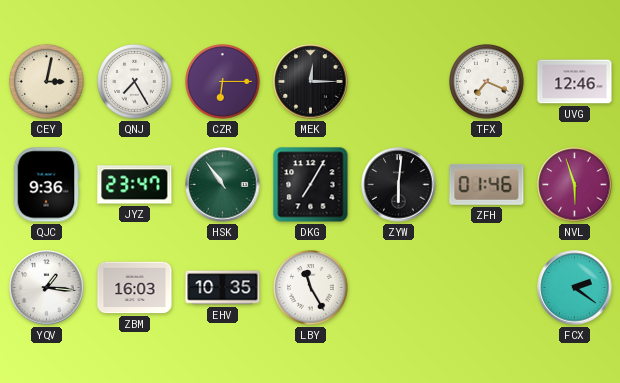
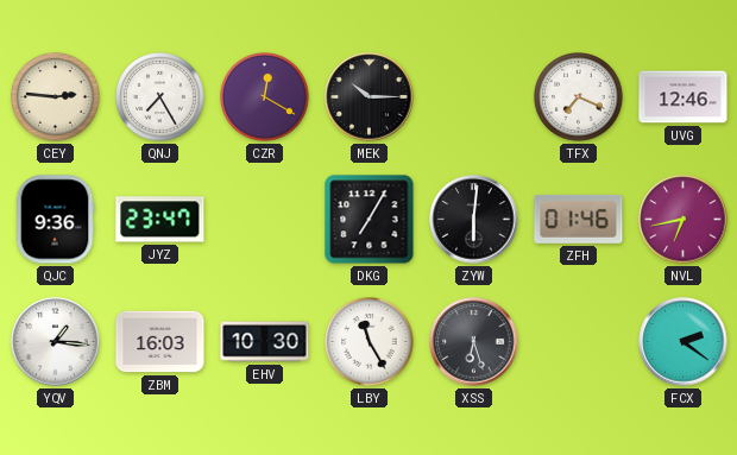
CEY: 3:02 -> 2:46
CZR: 6:15 -> 12:20
MEK: 12:15 -> 10:15
HSK: 10:54 -> none
NVL: 5:57 -> 6:43
EHV: 10:35 -> 10:30
XSS: none -> 6:27
